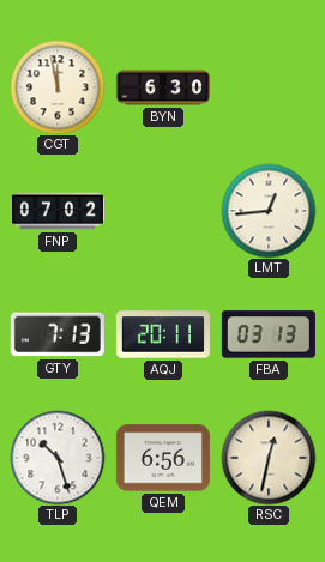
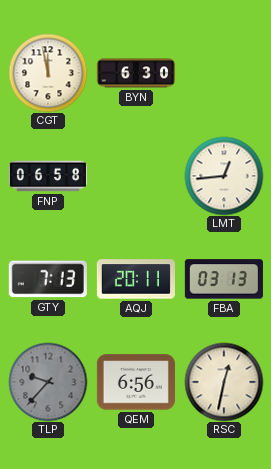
FNP: 07:02 -> 06:58
TLP: 10:27 -> 9:37
TLP dial: white -> grey
